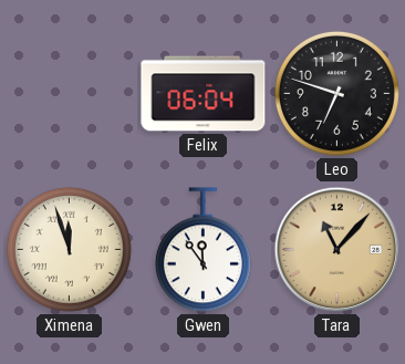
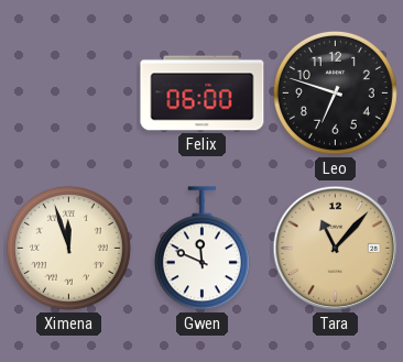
Felix: 06:04 -> 06:00
Gwen: 11:54 -> 11:49
